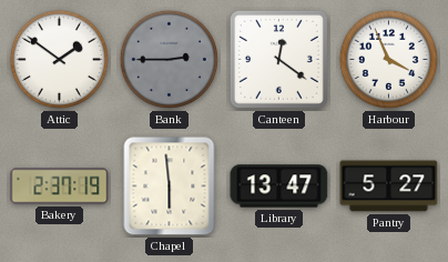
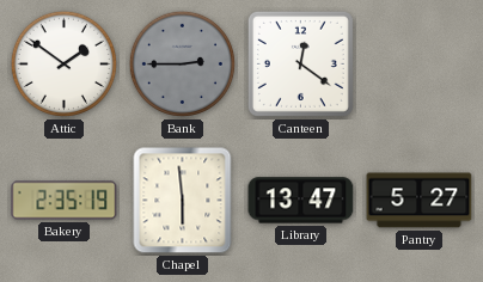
Harbour: 3:56 -> none
Bakery: 2:37 -> 2:35
